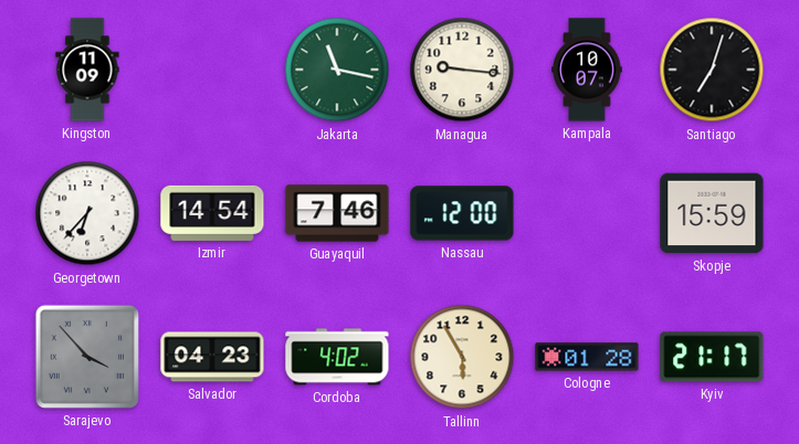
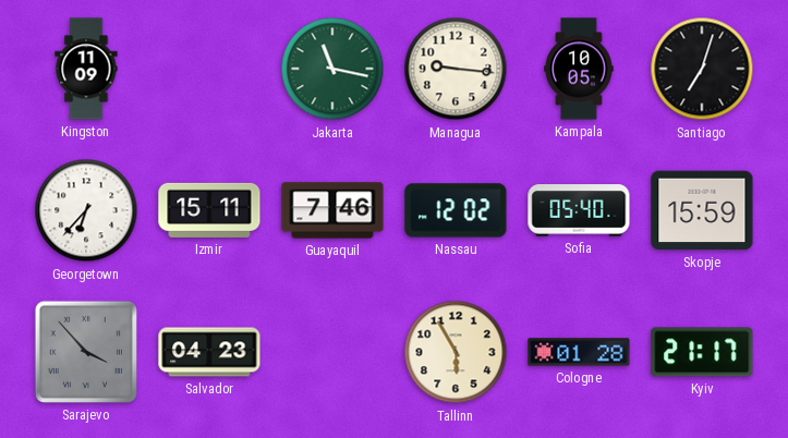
Kampala: 10:07 -> 10:05
Izmir: 14:54 -> 15:11
Nassau: 12:00 -> 12:02
Sofia: none -> 05:40
Cordoba: 4:02 -> none
